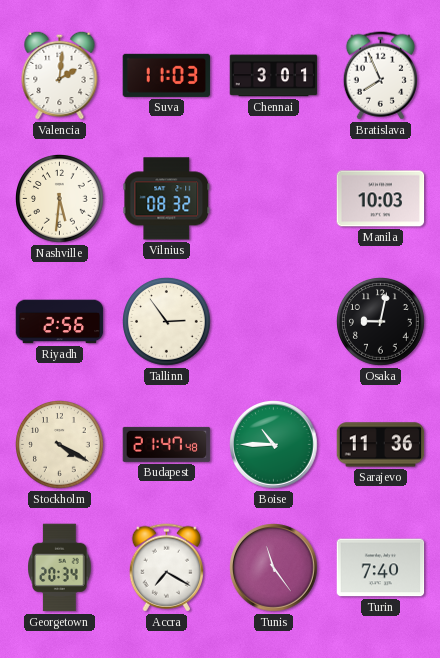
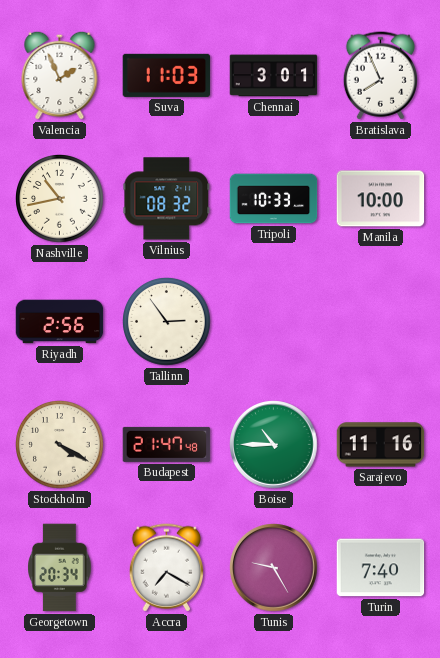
Valencia: 2:01 -> 1:56
Nashville: 5:31 -> 10:43
Tripoli: none -> 10:33
Manila: 10:03 -> 10:00
Osaka: 9:02 -> none
Sarajevo: 11:36 -> 11:16
Tunis: 11:24 -> 9:25
